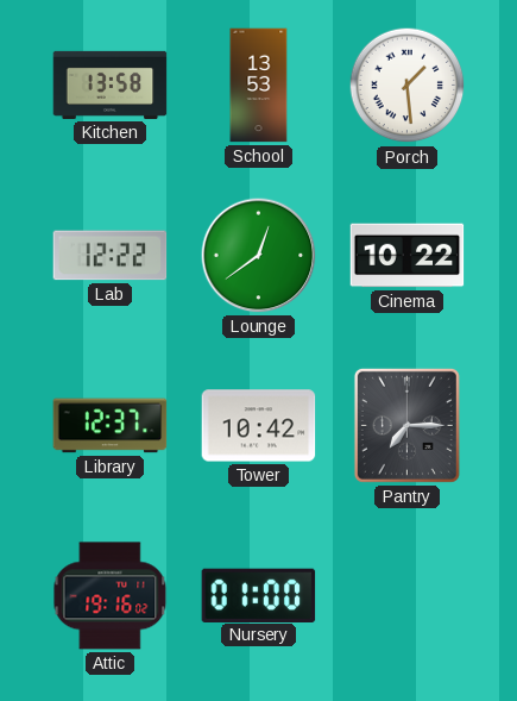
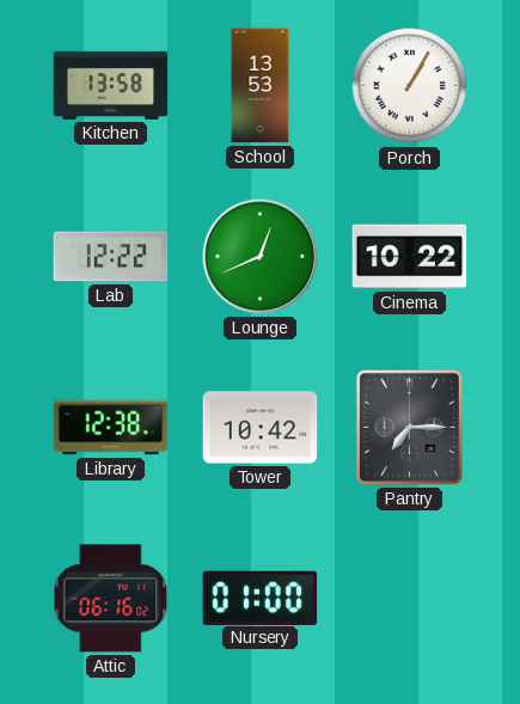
Porch: 1:29 -> 1:05
Lounge: 12:39 -> 12:41
Library: 12:37 -> 12:38
Attic: 19:16 -> 06:16
